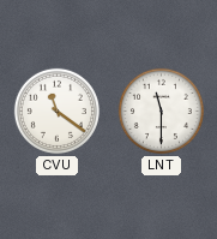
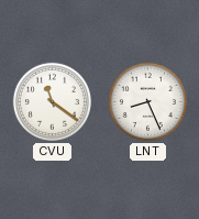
LNT: 11:30 -> 8:26
